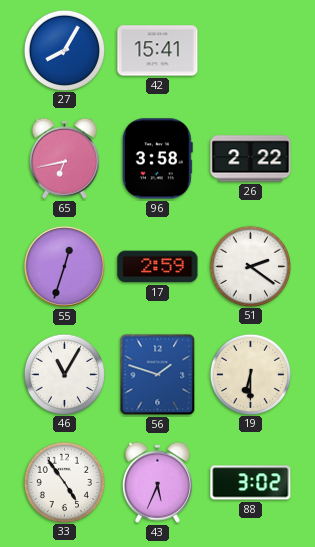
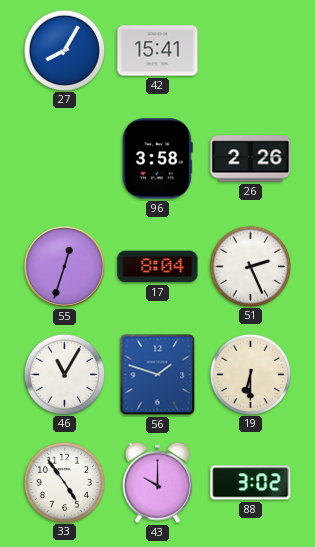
65: 6:43 -> none
26: 2:22 -> 2:26
17: 2:59 -> 8:04
51: 2:21 -> 2:26
43: 5:34 -> 10:00
